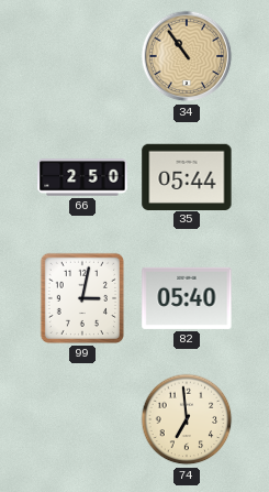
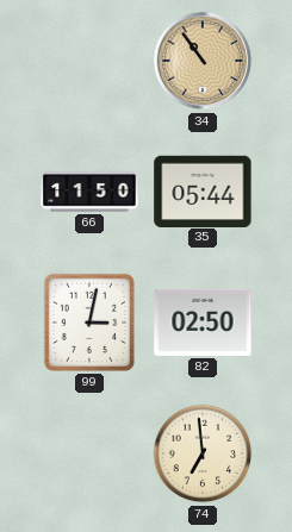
66: 2:50 -> 11:50
82: 05:40 -> 02:50
